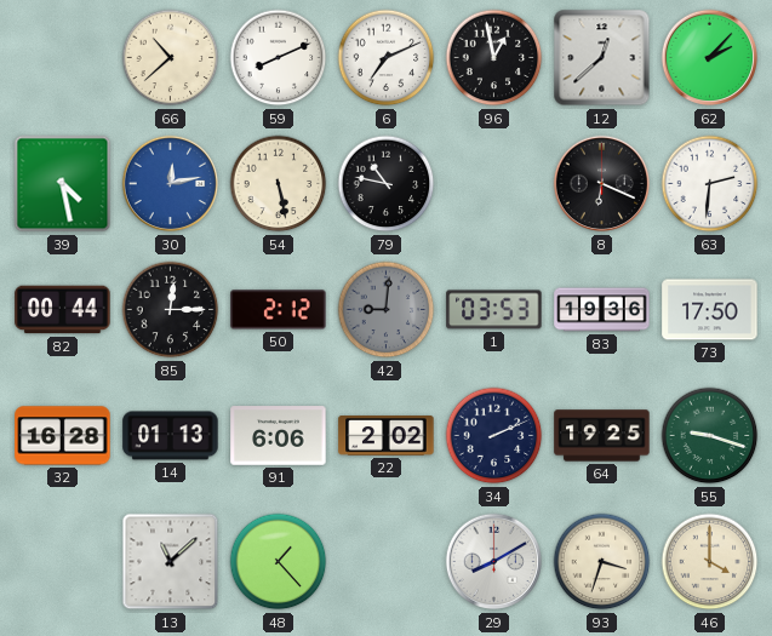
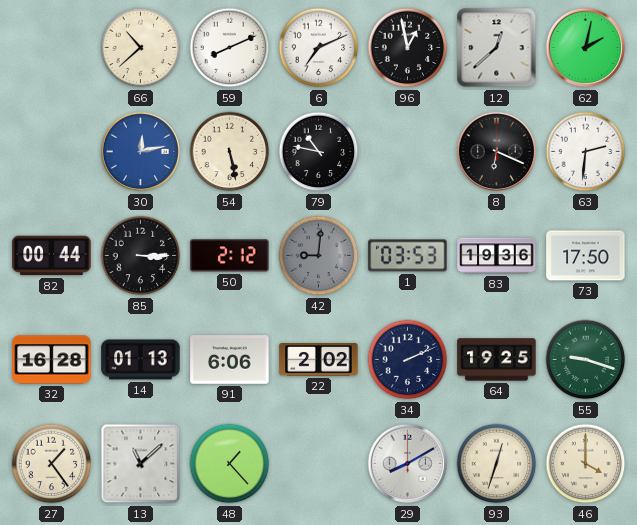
62: 2:07 -> 2:02
39: 4:28 -> none
85: 12:15 -> 3:15
27: none -> 1:24
93: 3:33 -> 12:33
